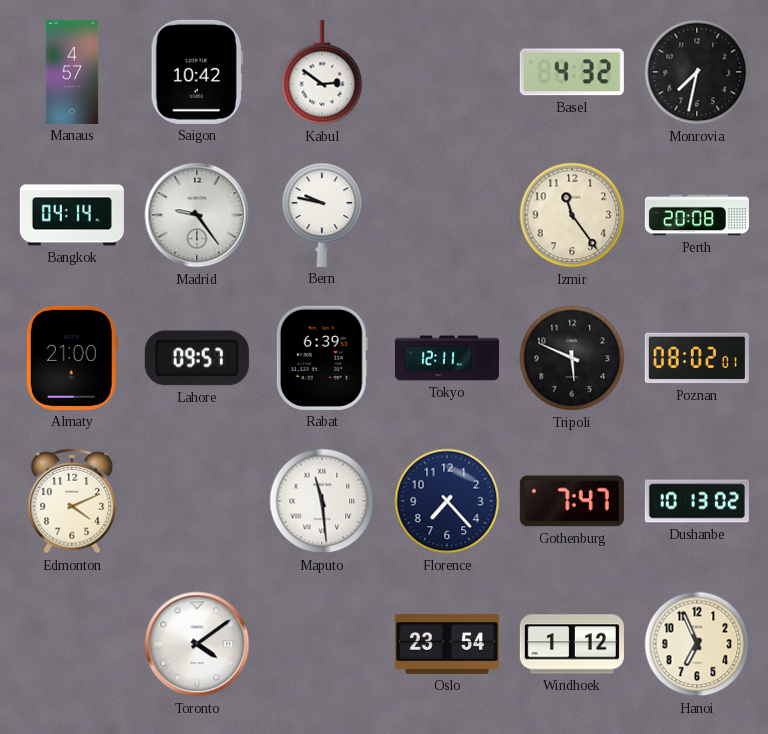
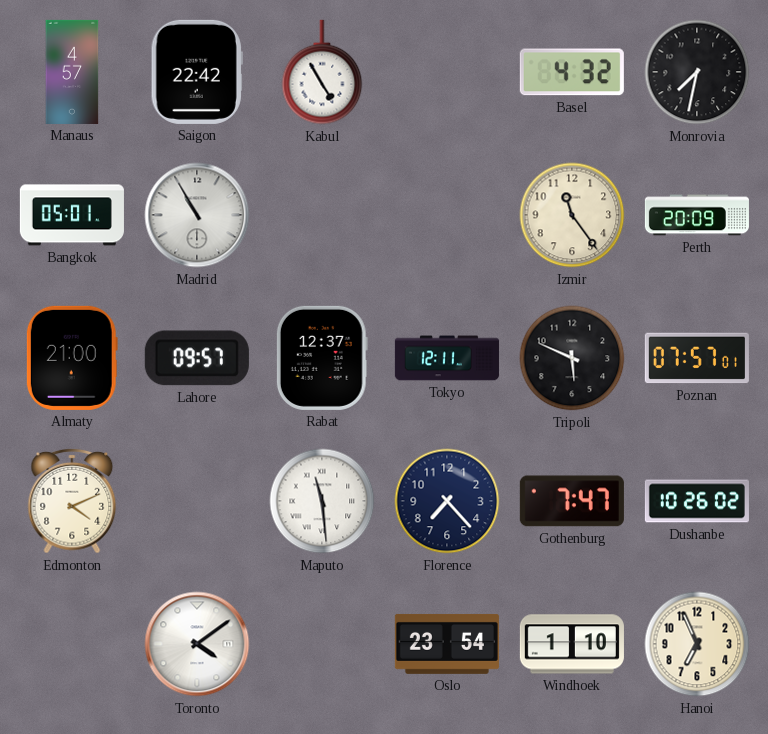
Saigon: 10:42 -> 22:42
Kabul: 2:51 -> 4:55
Bangkok: 04:14 -> 05:01
Madrid: 9:24 -> 10:55
Bern: 9:47 -> none
Perth: 20:08 -> 20:09
Rabat: 6:39 -> 12:37
Poznan: 08:02 -> 07:57
Dushanbe: 10:13 -> 10:26
Windhoek: 1:12 -> 1:10
